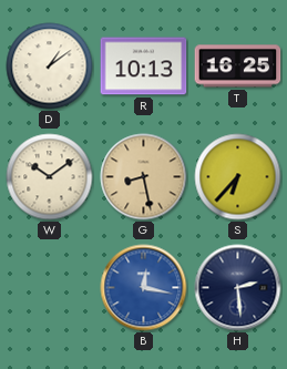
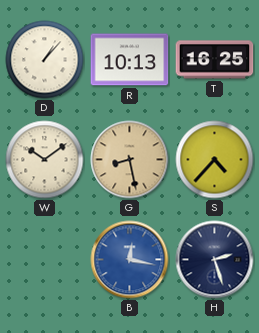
D: 1:09 -> 1:07
S: 6:37 -> 4:37
H: 2:29 -> 2:27
